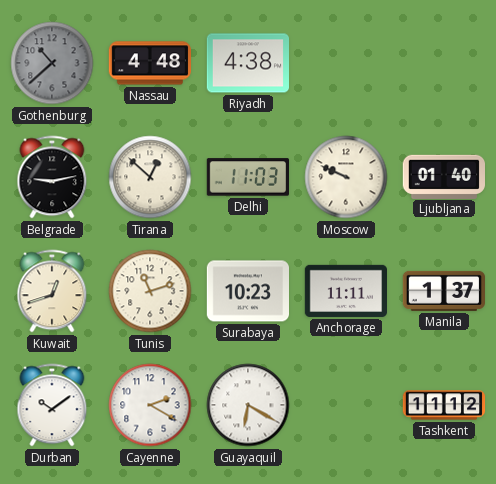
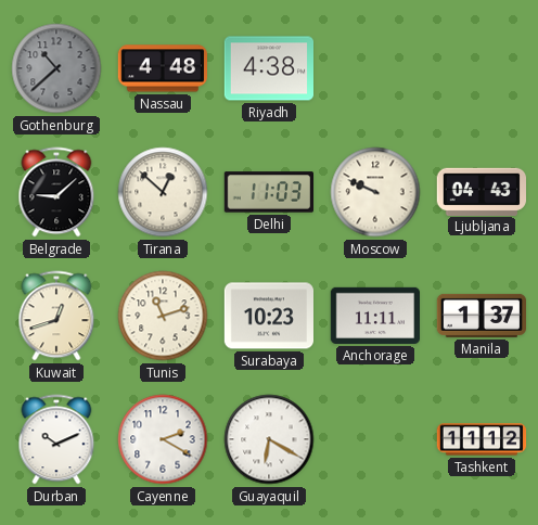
Belgrade: 9:13 -> 9:08
Ljubljana: 01:40 -> 04:43
Durban: 10:09 -> 10:11
